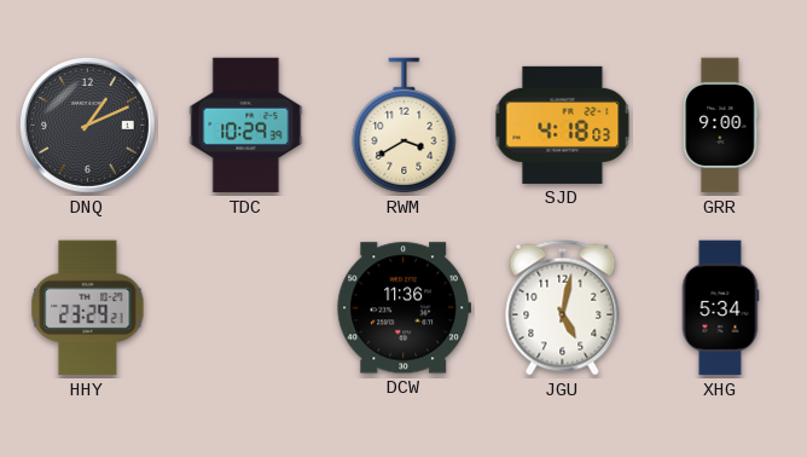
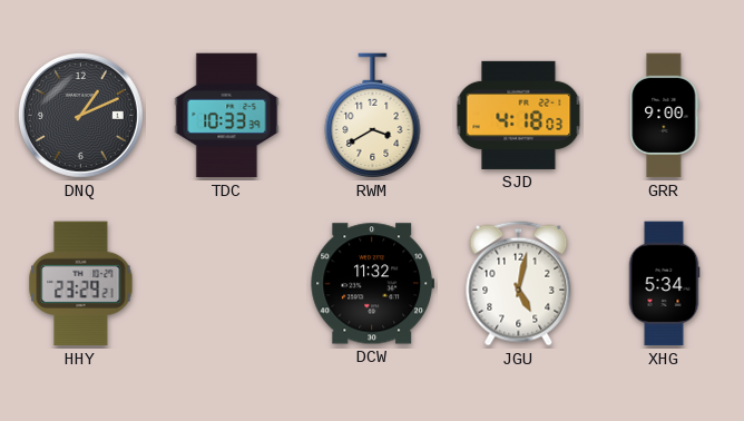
TDC: 10:29 -> 10:33
DCW: 11:36 -> 11:32
